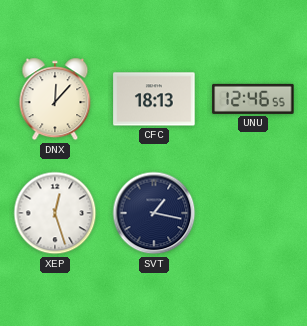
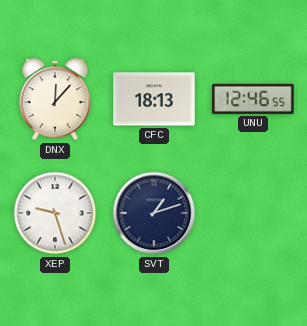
XEP: 12:27 -> 9:27
SVT: 1:17 -> 1:12
